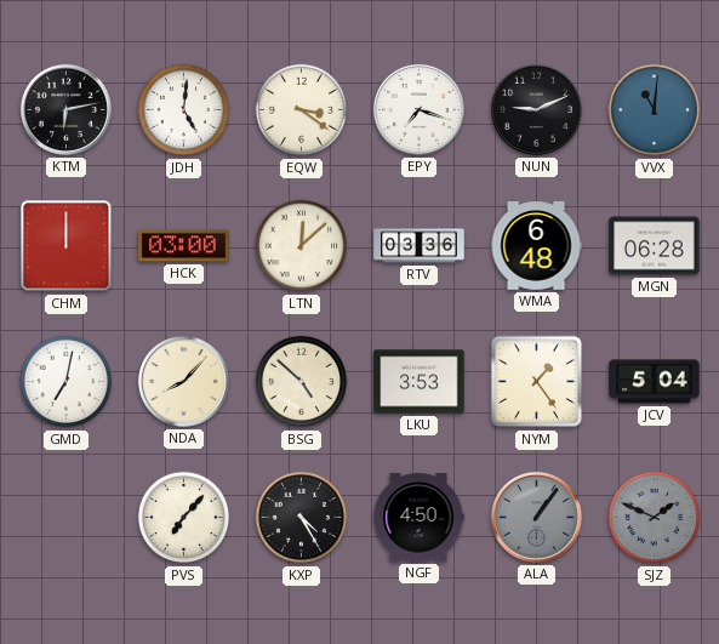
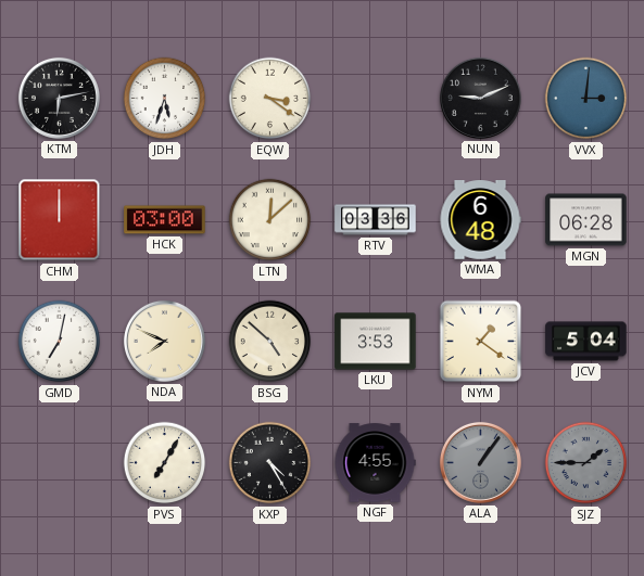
JDH: 5:01 -> 5:33
EPY: 7:18 -> none
VVX: 11:01 -> 3:01
NDA: 8:07 -> 7:49
NYM: 1:24 -> 1:21
PVS: 7:07 -> 7:05
NGF: 4:50 -> 4:55
SJZ: 1:49 -> 1:45
